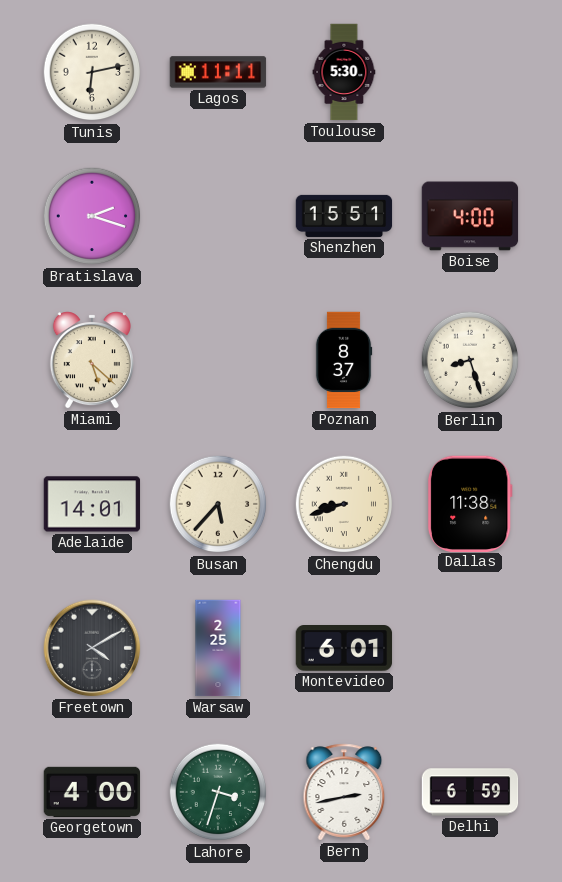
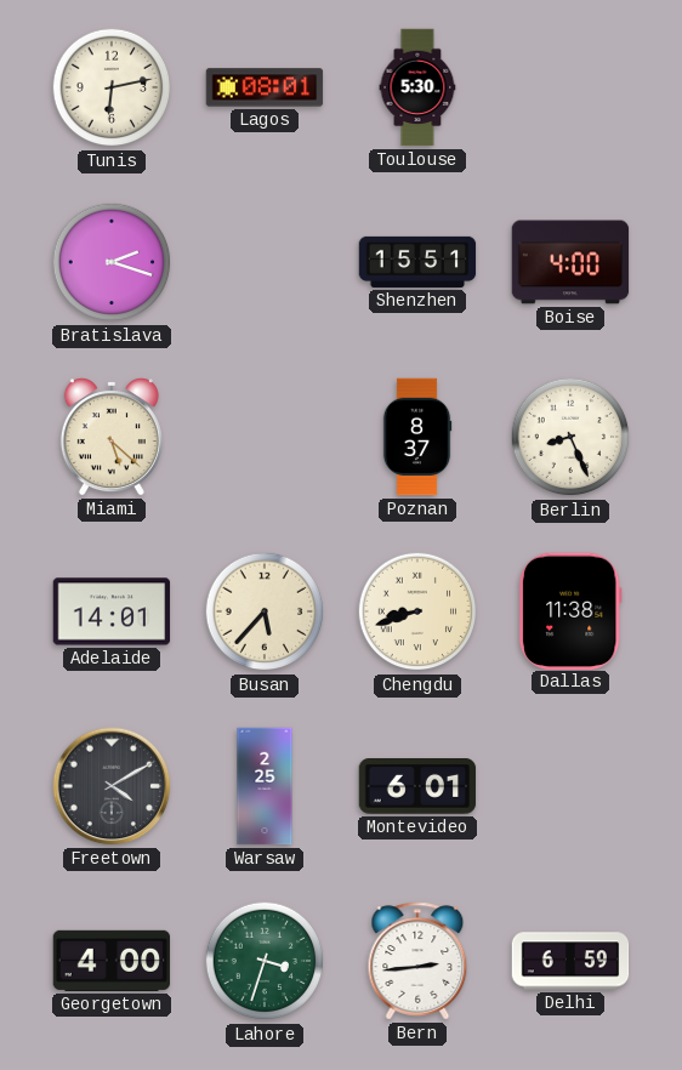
Lagos: 11:11 -> 08:01
Berlin: 8:27 -> 8:26
Bern: 2:43 -> 2:44
